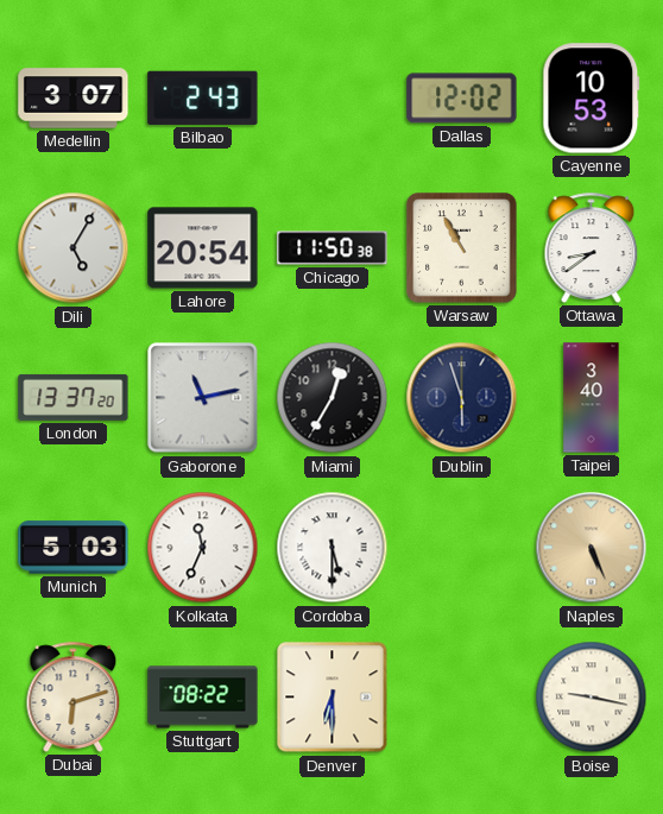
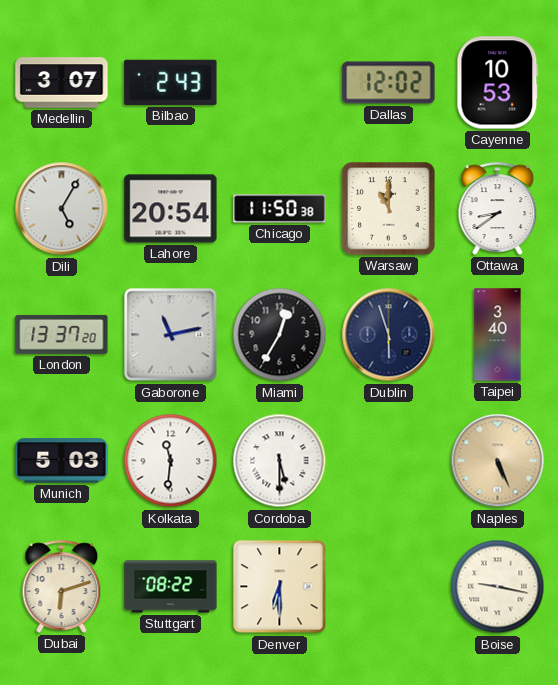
Warsaw: 10:55 -> 11:00
Kolkata: 11:34 -> 11:31
